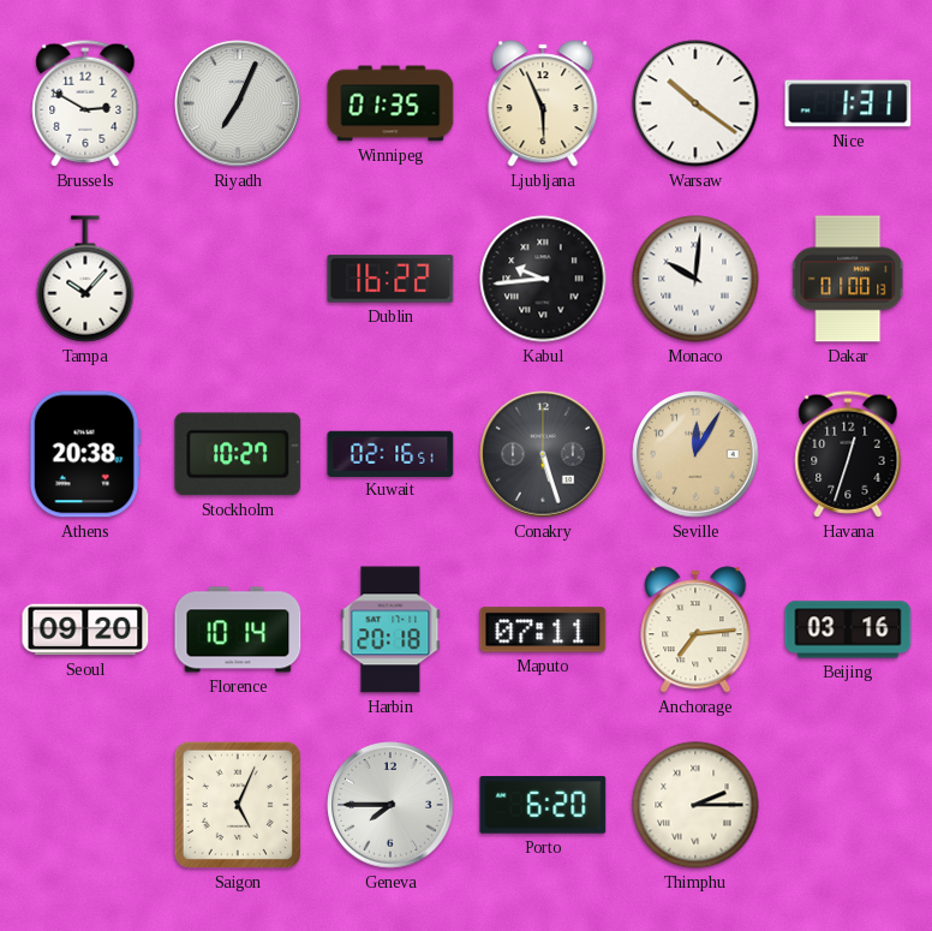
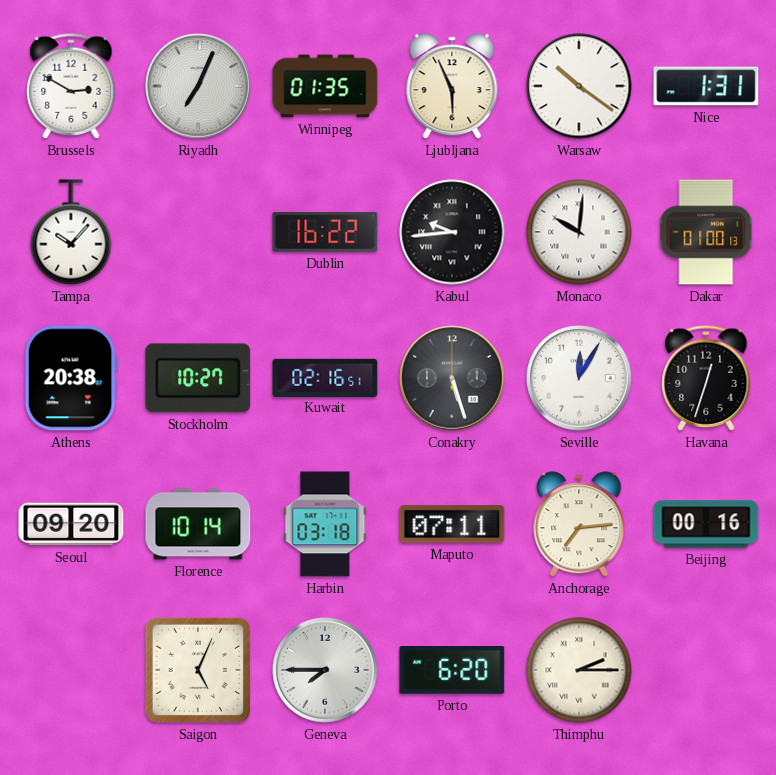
Seville dial: champagne -> white
Harbin: 20:18 -> 03:18
Beijing: 03:16 -> 00:16
